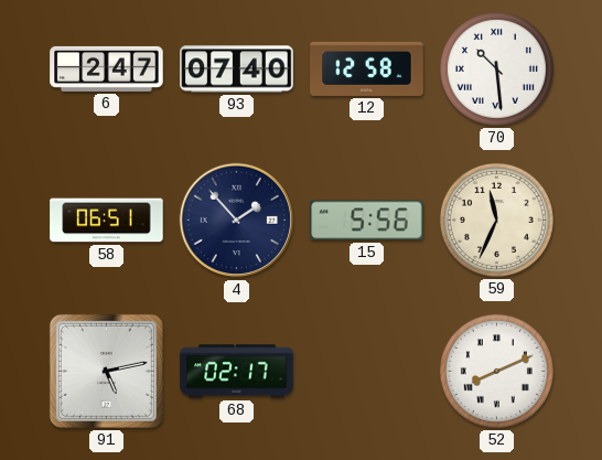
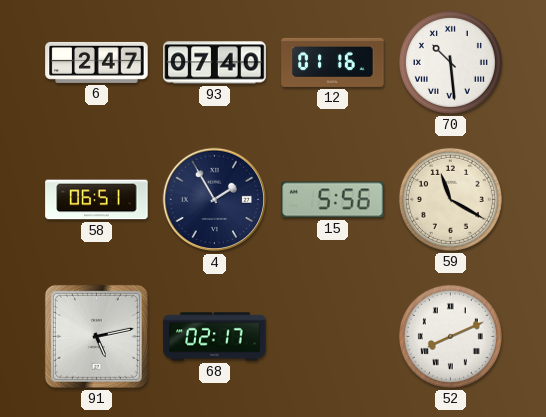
12: 12:58 -> 01:16
4: 1:53 -> 1:55
59: 11:34 -> 11:20
